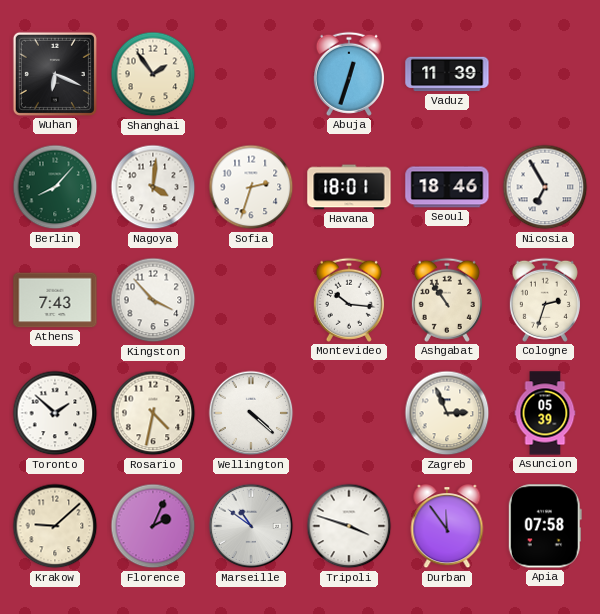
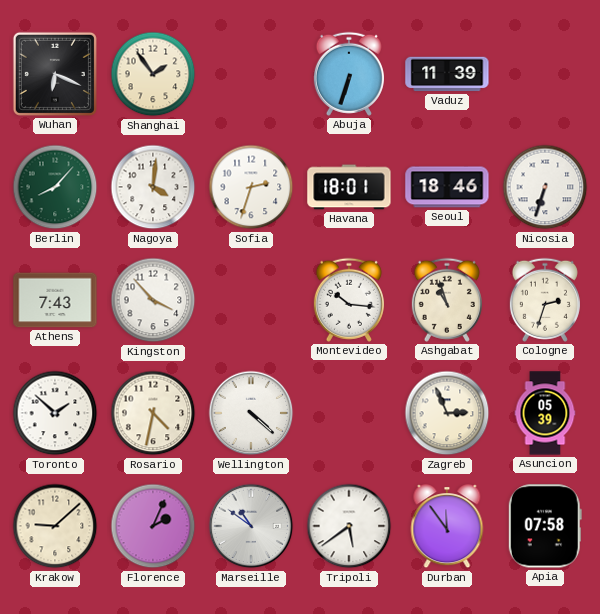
Abuja: 12:33 -> 6:33
Nicosia: 6:55 -> 6:33
Ashgabat: 10:54 -> 10:57
Tripoli: 3:48 -> 5:39
